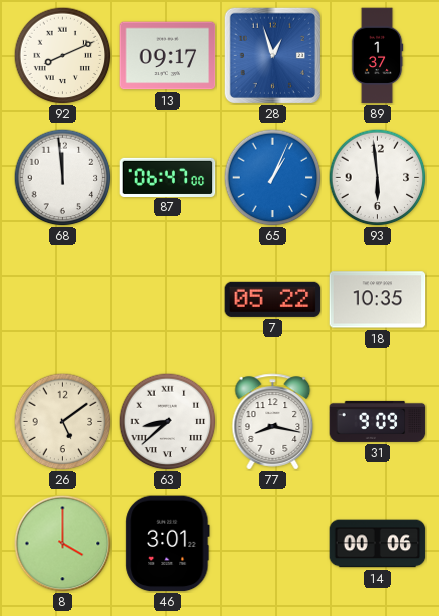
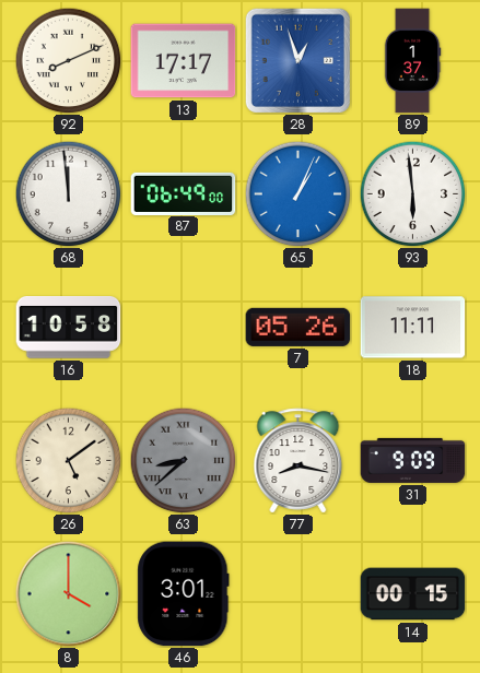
13: 09:17 -> 17:17
87: 06:47 -> 06:49
16: none -> 10:58
7: 05:22 -> 05:26
18: 10:35 -> 11:11
63 dial: white -> grey
14: 00:06 -> 00:15
